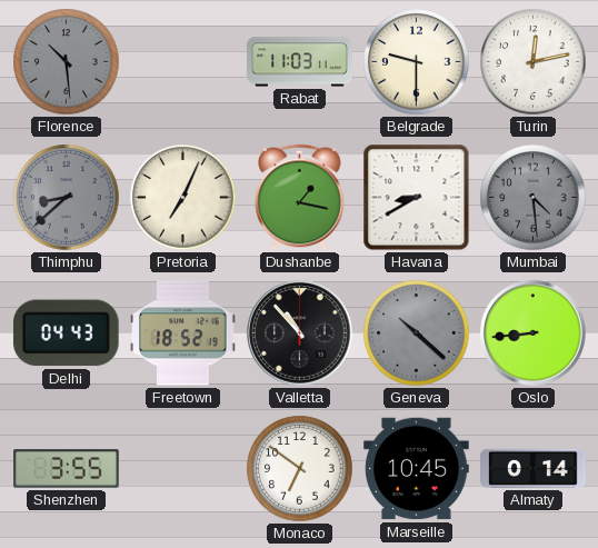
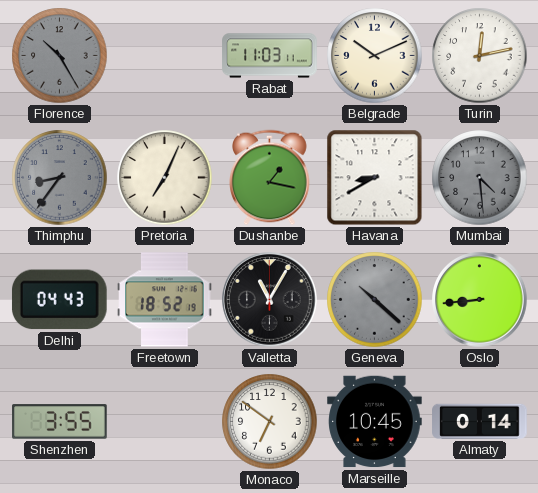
Florence: 10:29 -> 10:25
Belgrade: 9:30 -> 10:11
Thimphu: 8:38 -> 8:36
Valletta: 10:53 -> 11:05
